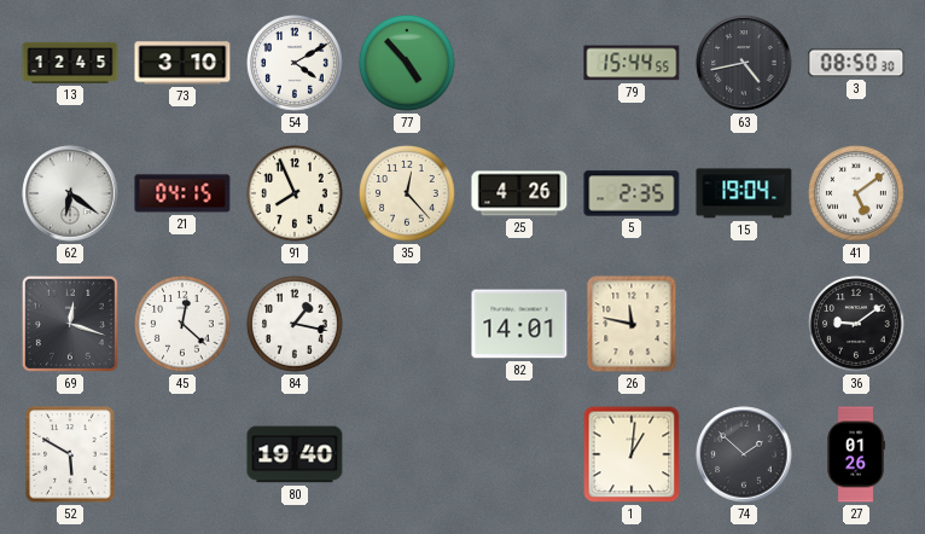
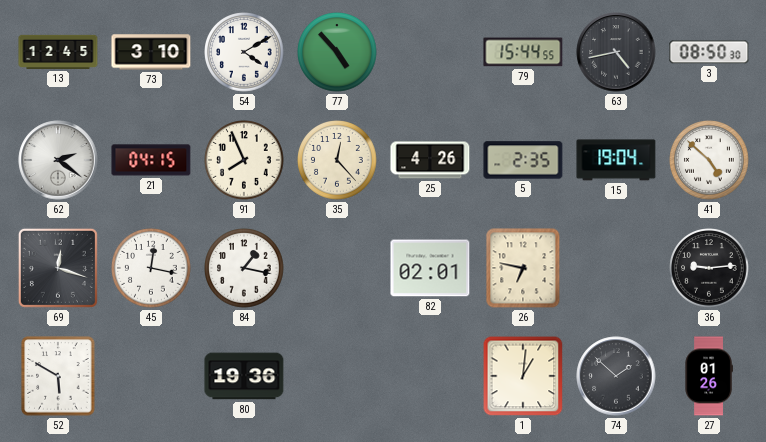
62: 6:21 -> 2:21
41: 5:09 -> 4:52
45: 12:22 -> 12:17
82: 14:01 -> 02:01
26: 11:47 -> 6:47
36: 9:09 -> 9:14
80: 19:40 -> 19:36
